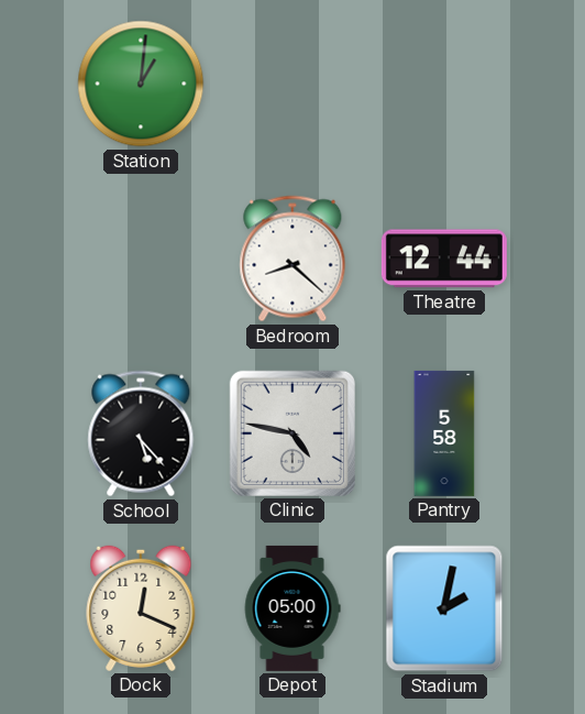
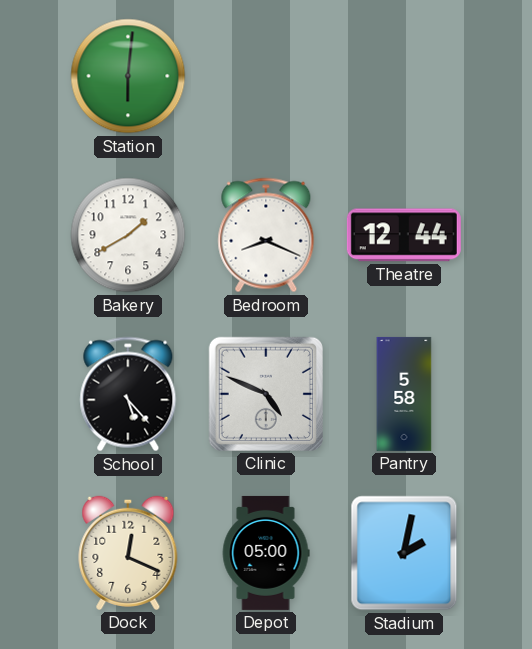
Station: 1:01 -> 6:01
Bakery: none -> 1:40
Bedroom: 8:22 -> 8:19
Clinic: 4:47 -> 4:49
